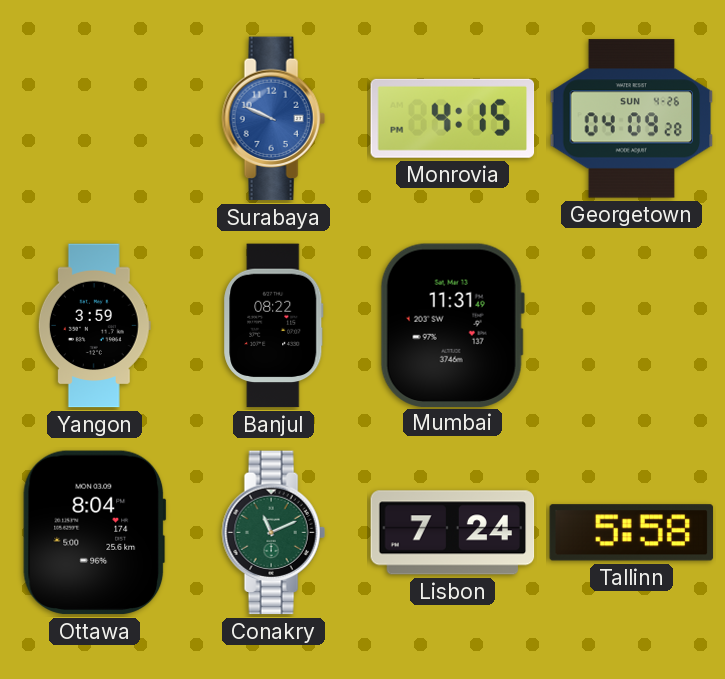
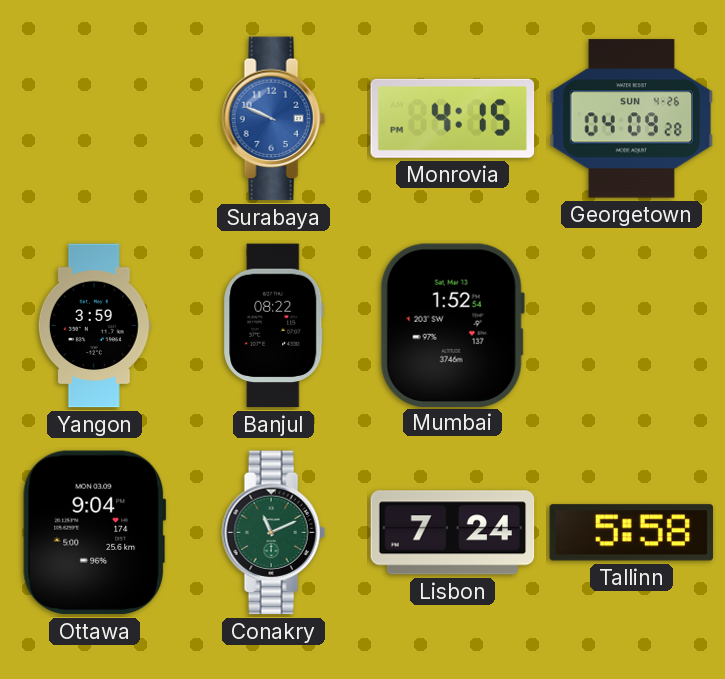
Mumbai: 11:31 -> 1:52
Ottawa: 8:04 -> 9:04
